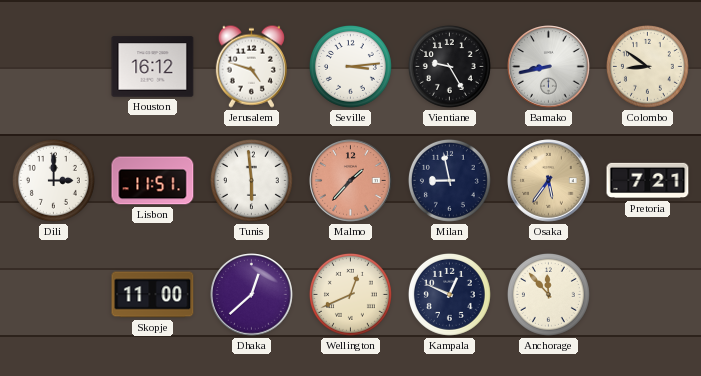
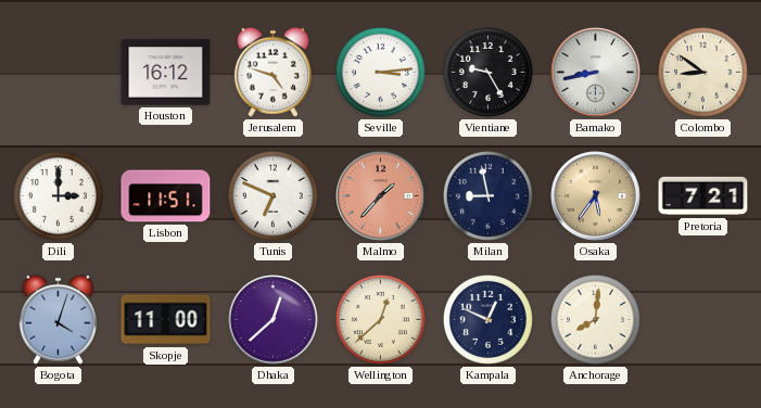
Tunis: 5:59 -> 6:49
Bogota: none -> 4:03
Wellington: 12:41 -> 12:38
Anchorage: 11:53 -> 8:01
